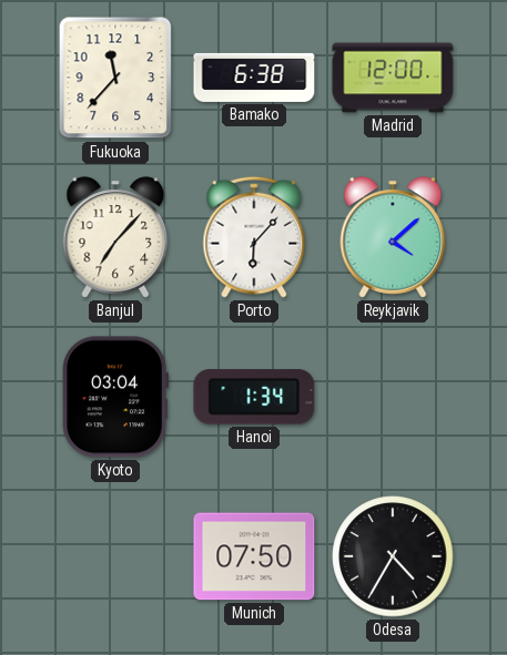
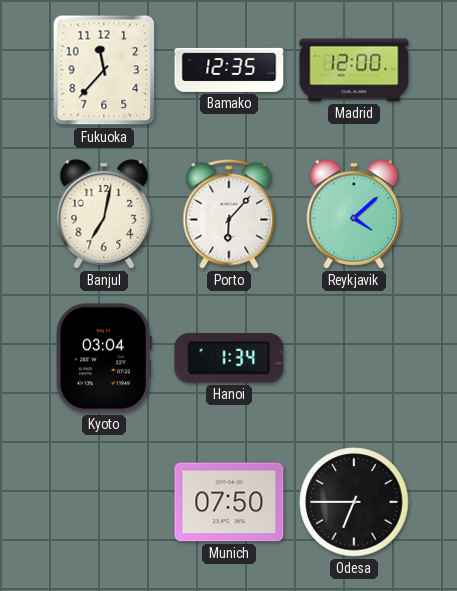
Bamako: 6:38 -> 12:35
Banjul: 7:07 -> 7:02
Odesa: 4:35 -> 6:45
